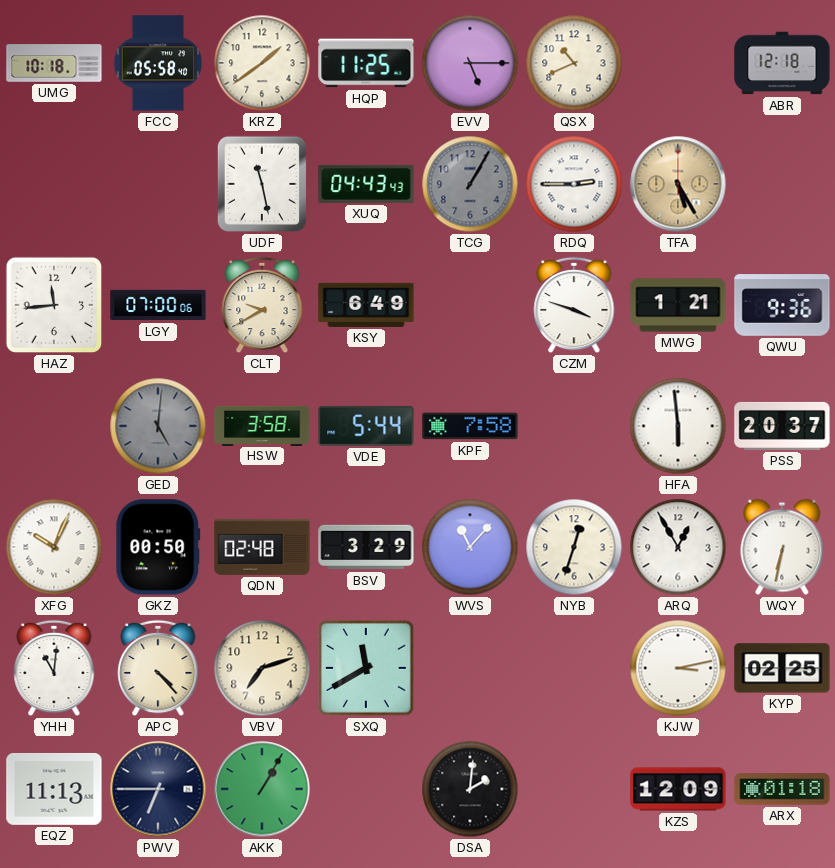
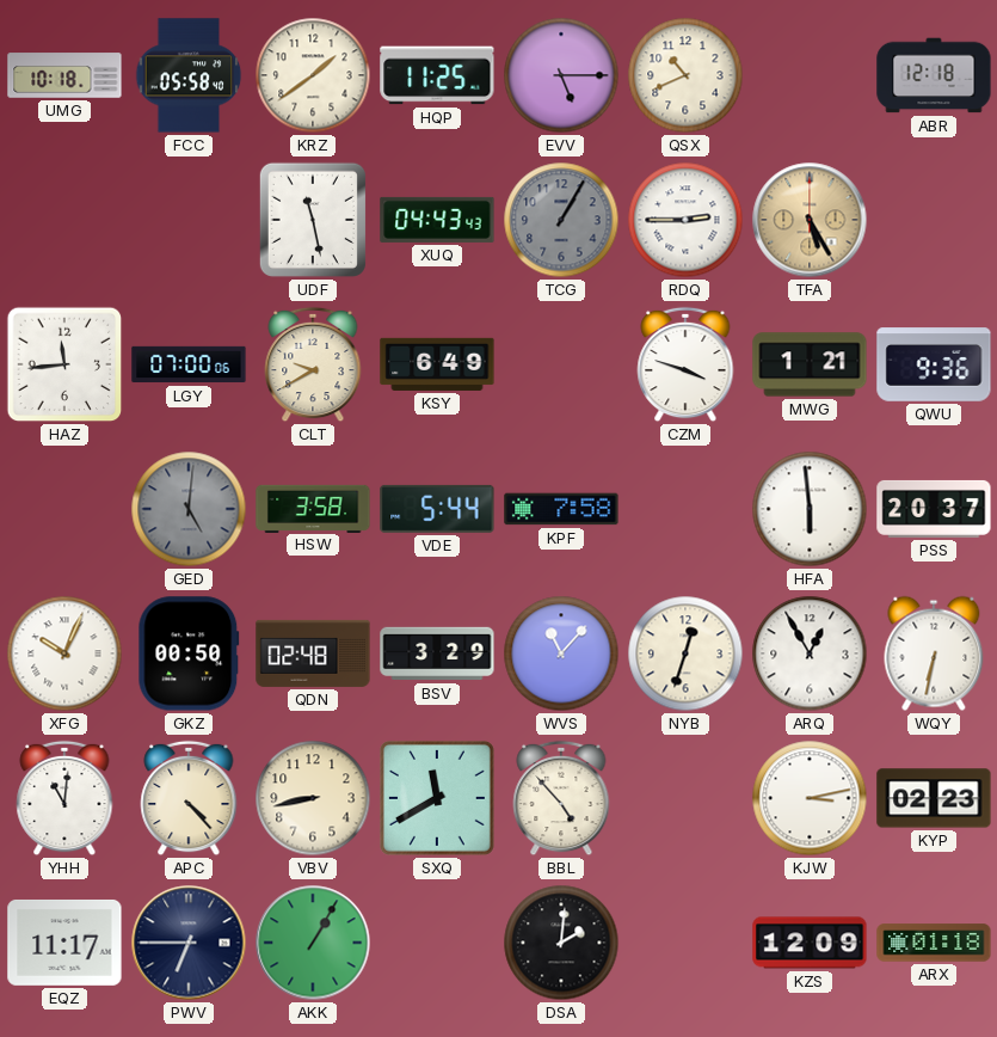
VBV: 7:12 -> 8:43
BBL: none -> 4:53
KYP: 02:25 -> 02:23
EQZ: 11:13 -> 11:17
